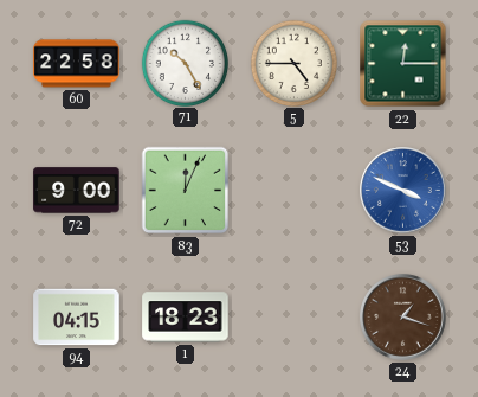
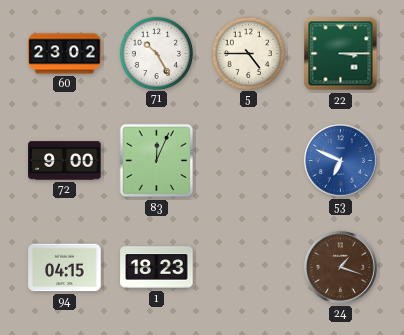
60: 22:58 -> 23:02
22: 12:15 -> 3:15
53: 3:49 -> 6:49
